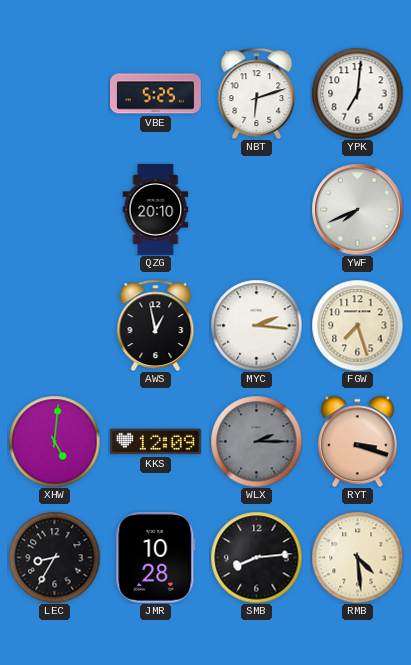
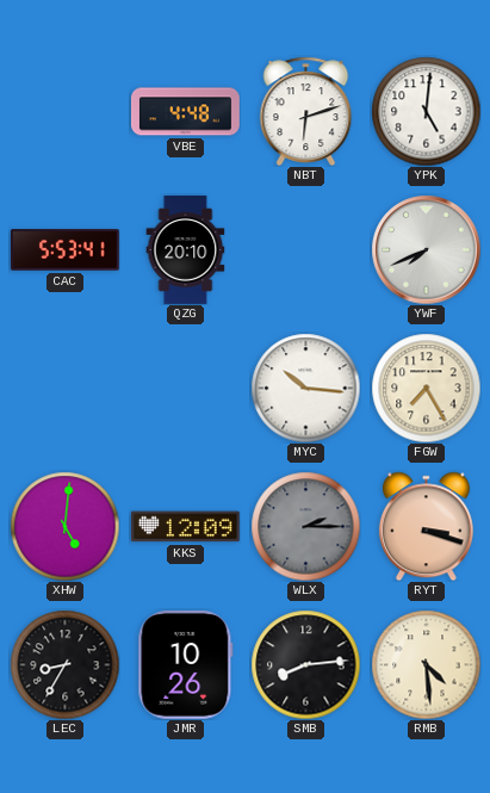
VBE: 5:25 -> 4:48
YPK: 7:01 -> 5:01
CAC: none -> 5:53
AWS: 12:58 -> none
MYC: 2:16 -> 10:16
FGW: 7:27 -> 7:25
JMR: 10:28 -> 10:26
